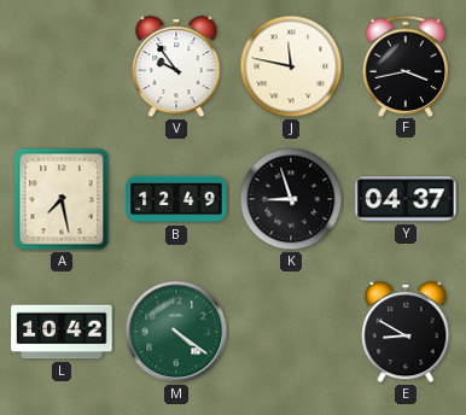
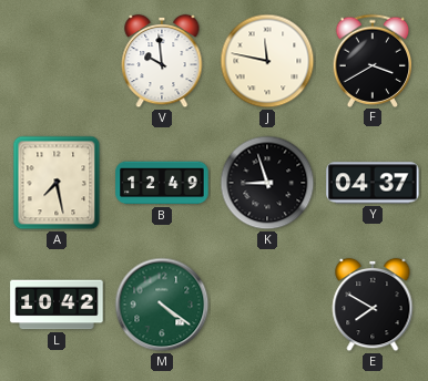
V: 9:54 -> 9:59
F: 3:43 -> 3:40
E: 8:50 -> 7:50
